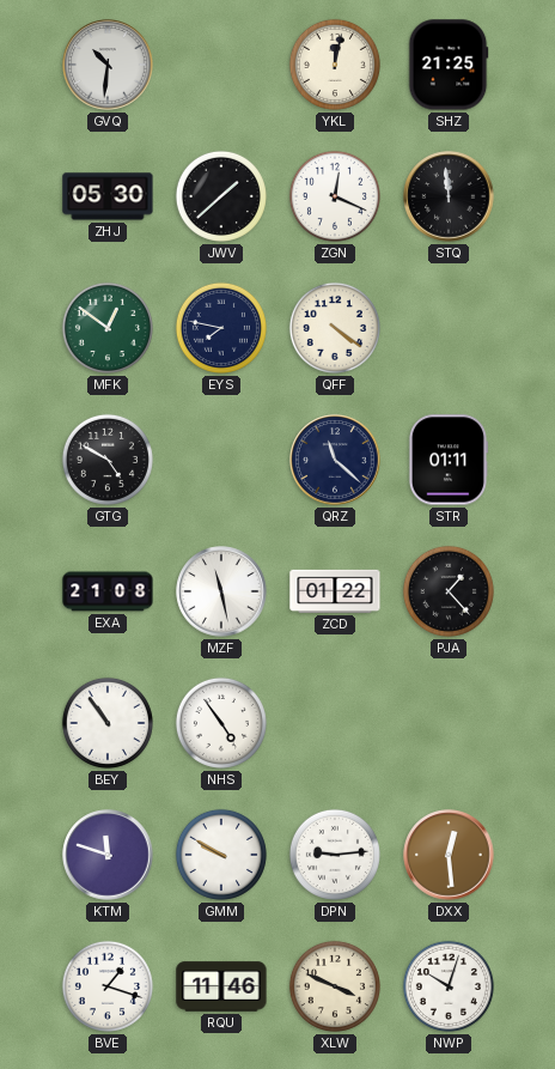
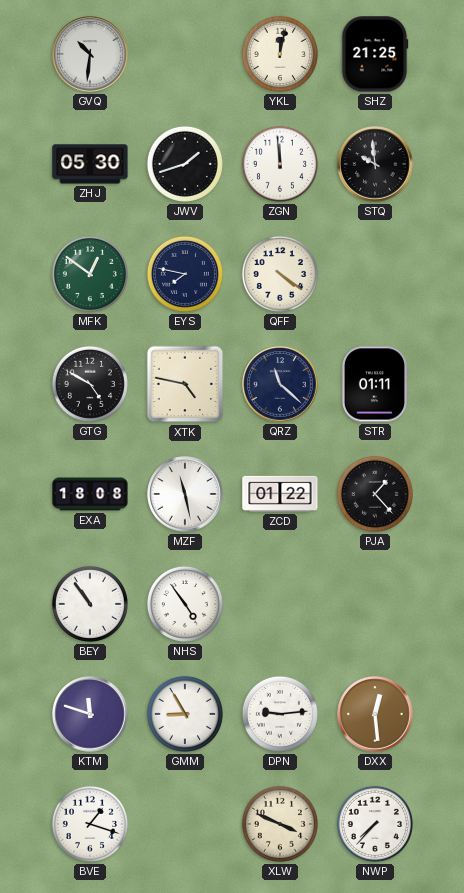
JWV: 1:38 -> 1:42
ZGN: 12:19 -> 11:59
STQ: 11:59 -> 9:59
XTK: none -> 4:47
EXA: 21:08 -> 18:08
GMM: 9:50 -> 8:55
RQU: 11:46 -> none
NWP: 10:03 -> 7:37
